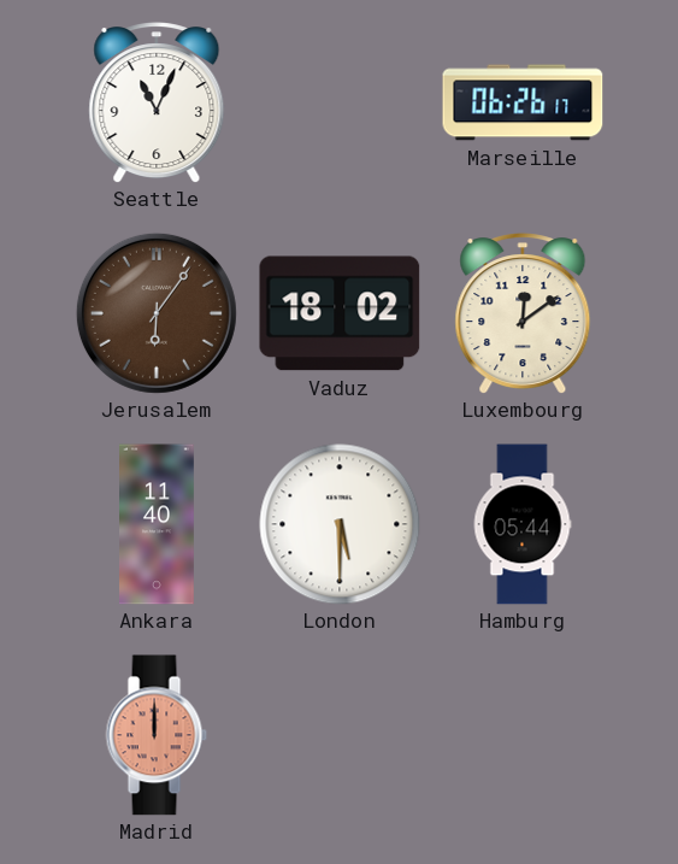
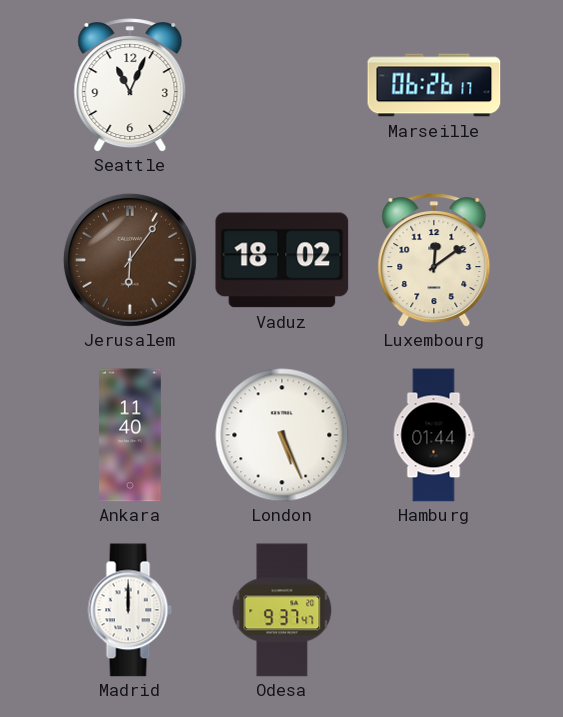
London: 5:30 -> 5:26
Hamburg: 05:44 -> 01:44
Madrid dial: salmon -> white
Odesa: none -> 9:37
